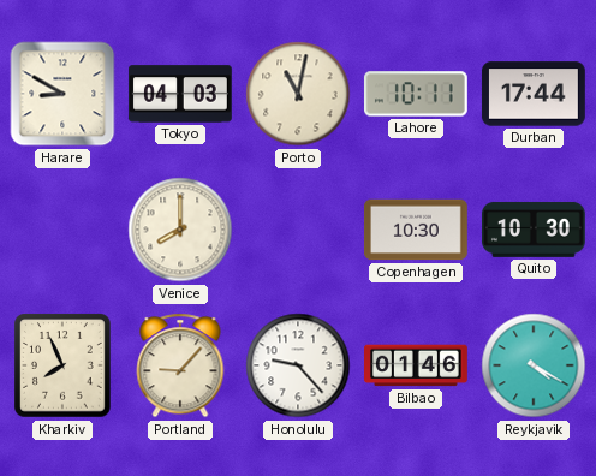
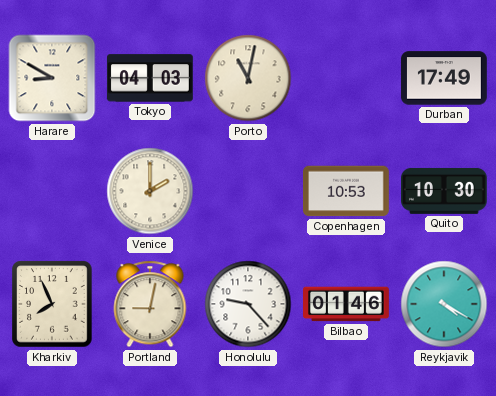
Lahore: 10:11 -> none
Durban: 17:44 -> 17:49
Venice: 8:00 -> 2:00
Copenhagen: 10:30 -> 10:53
Portland: 9:07 -> 9:02
